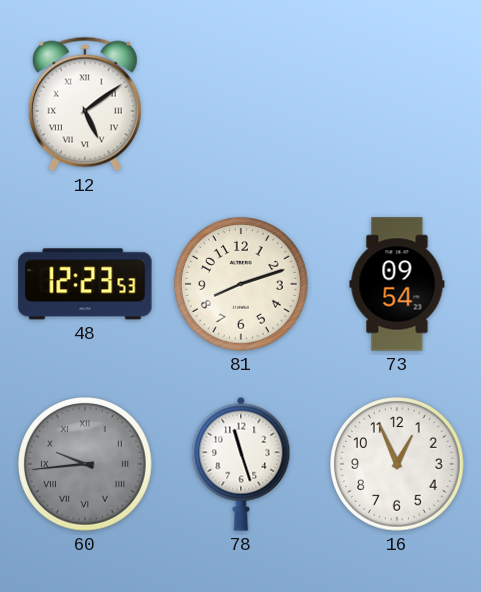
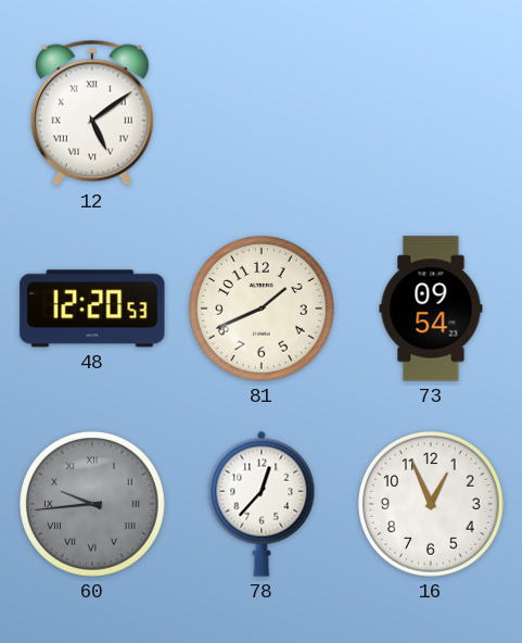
48: 12:23 -> 12:20
81: 8:12 -> 1:41
78: 11:27 -> 12:37
